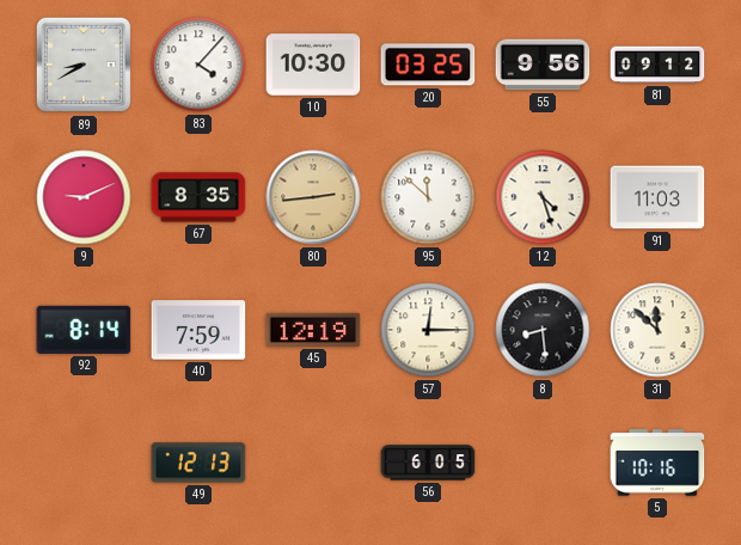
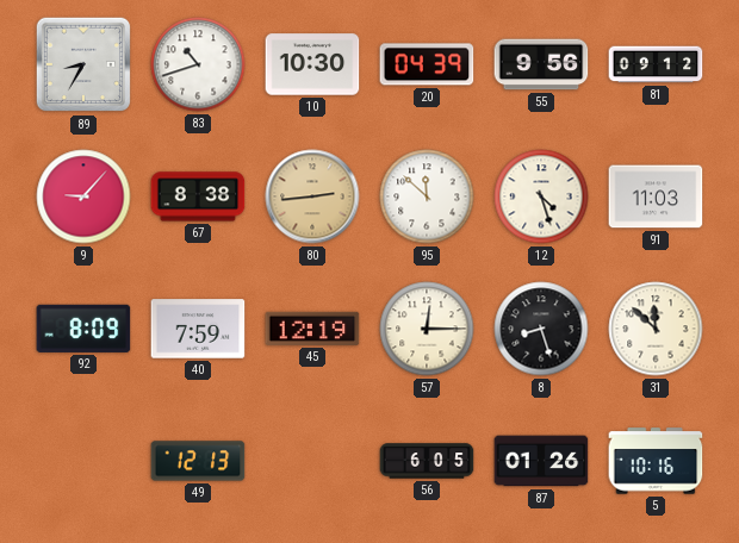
89: 8:40 -> 8:35
83: 4:07 -> 10:42
20: 03:25 -> 04:39
9: 9:11 -> 9:07
67: 8:35 -> 8:38
92: 8:14 -> 8:09
8: 8:29 -> 8:27
87: none -> 01:26
